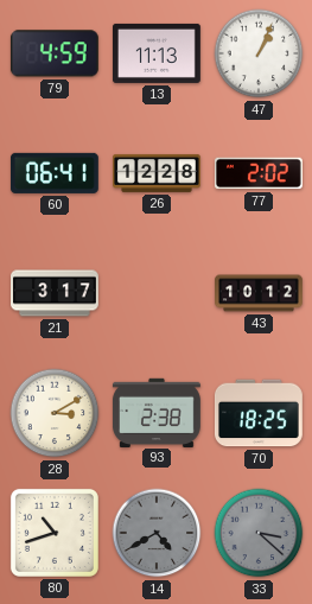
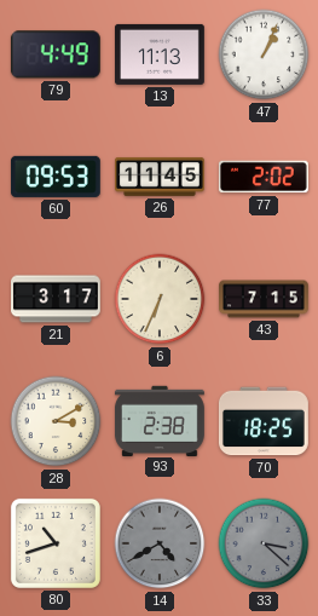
79: 4:59 -> 4:49
60: 06:41 -> 09:53
26: 12:28 -> 11:45
6: none -> 6:34
43: 10:12 -> 7:15
